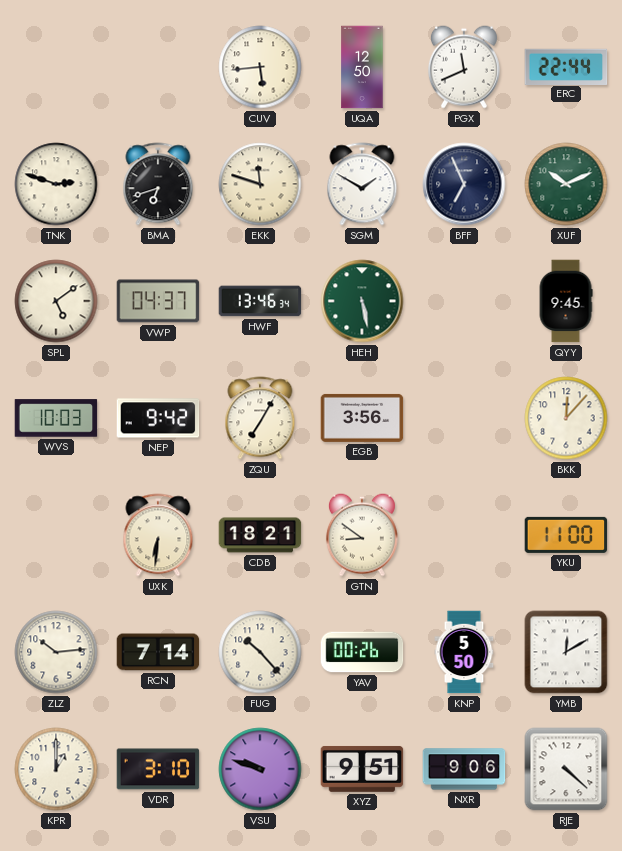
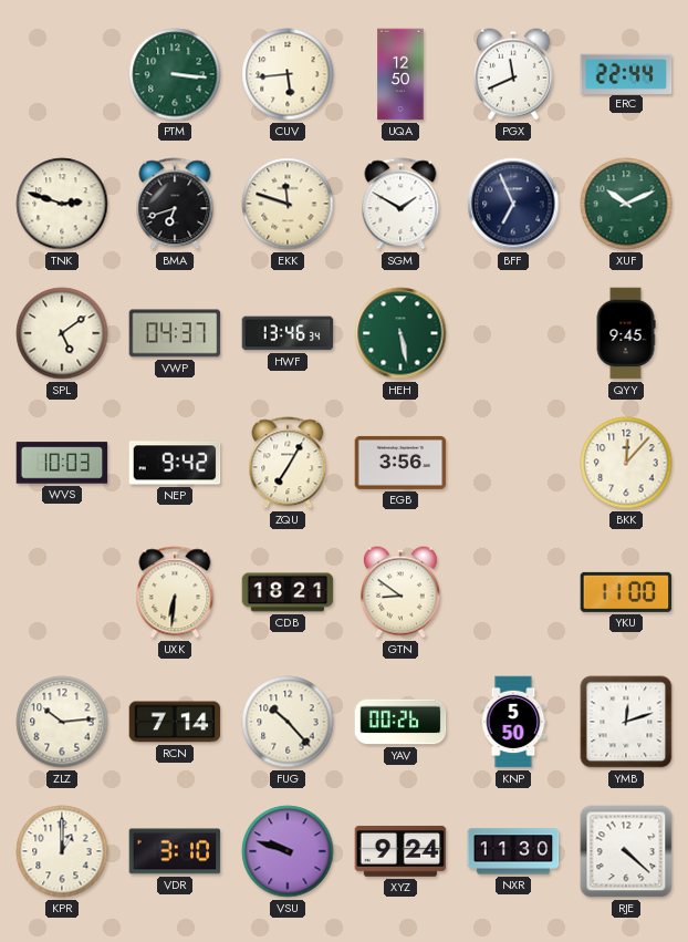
PTM: none -> 3:16
YMB: 12:10 -> 12:12
XYZ: 9:51 -> 9:24
NXR: 9:06 -> 11:30
